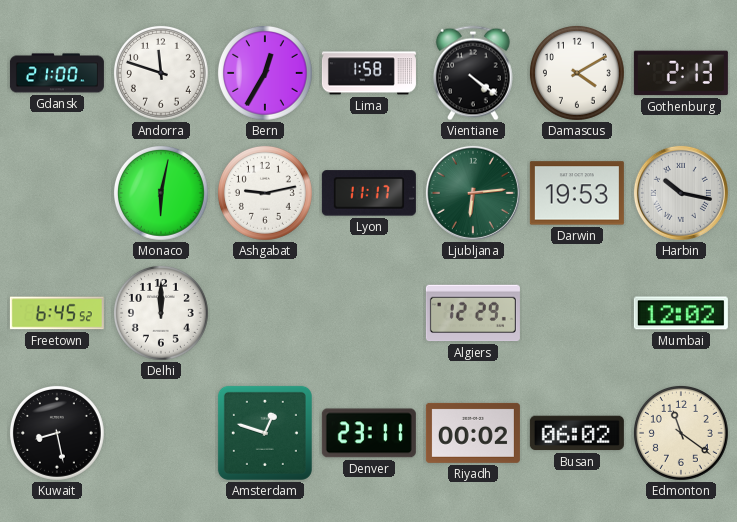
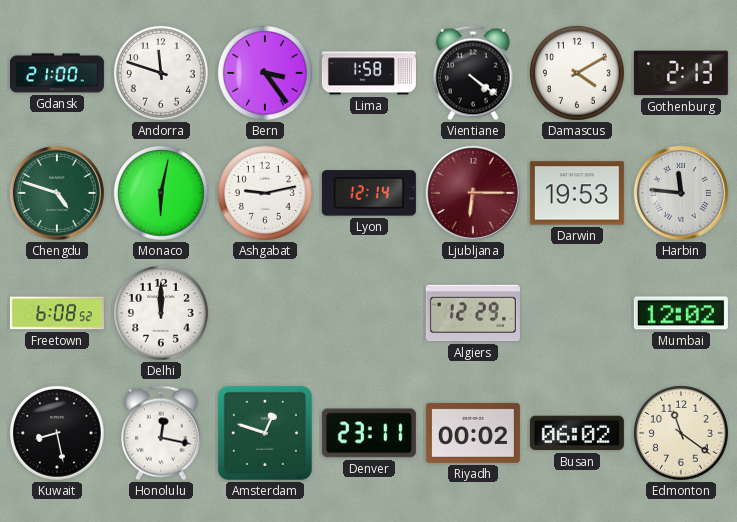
Bern: 12:35 -> 3:24
Chengdu: none -> 4:48
Lyon: 11:17 -> 12:14
Ljubljana: 6:14 -> 6:15
Ljubljana dial: green -> burgundy
Harbin: 10:17 -> 11:46
Freetown: 6:45 -> 6:08
Honolulu: none -> 12:17
